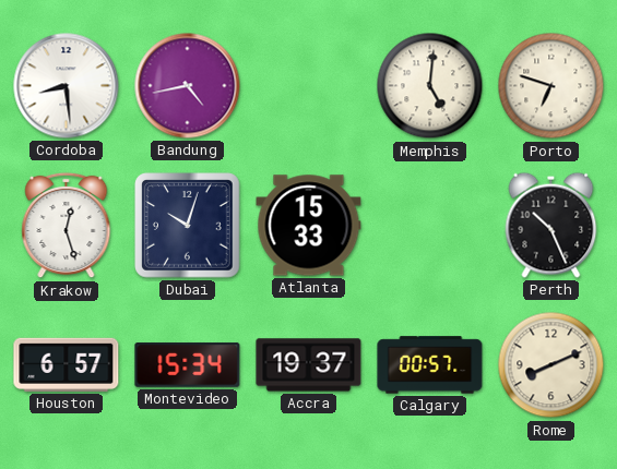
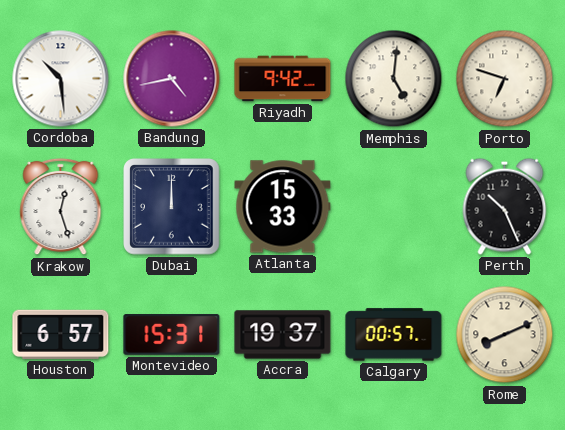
Cordoba: 8:29 -> 10:29
Riyadh: none -> 9:42
Dubai: 10:03 -> 12:00
Montevideo: 15:34 -> 15:31
